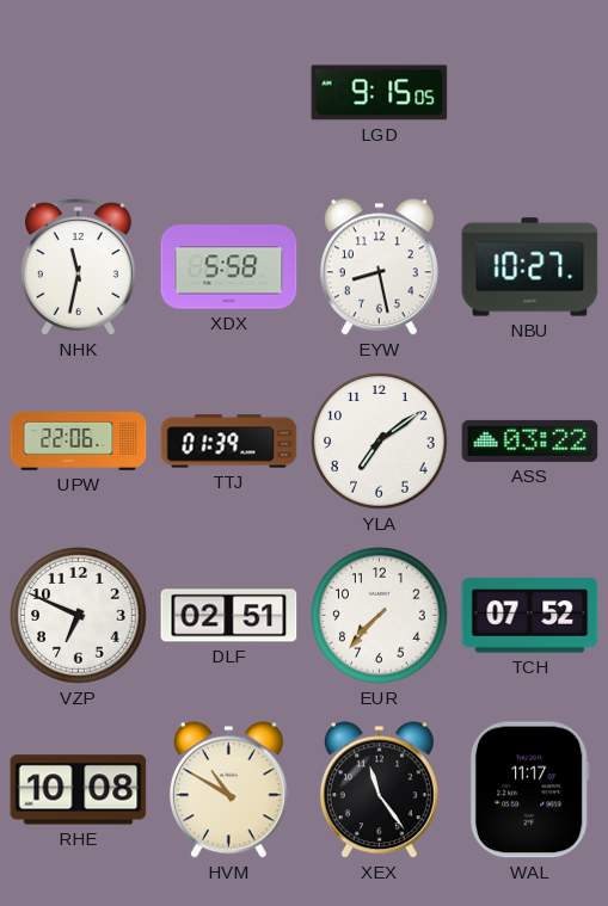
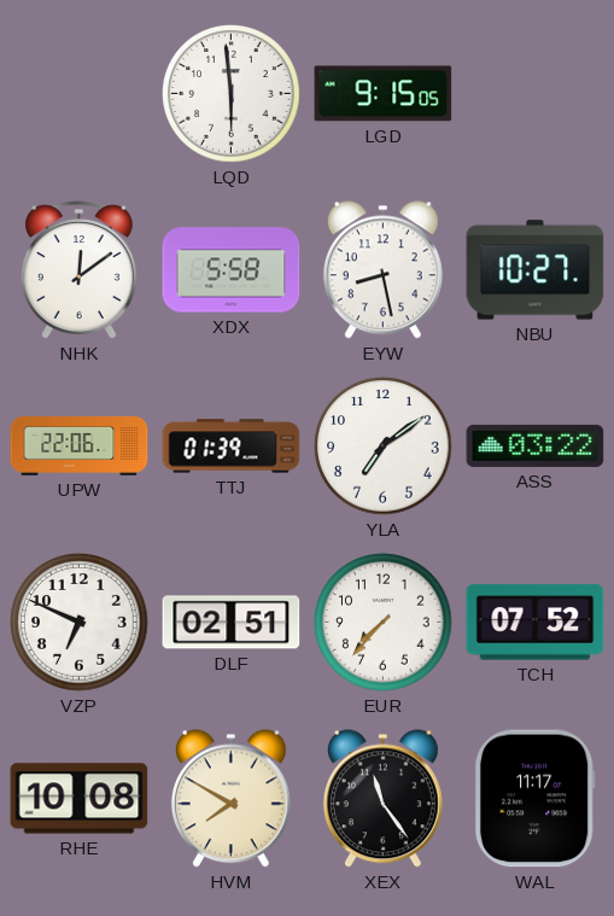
LQD: none -> 5:59
NHK: 11:32 -> 12:09
HVM: 10:50 -> 7:50
